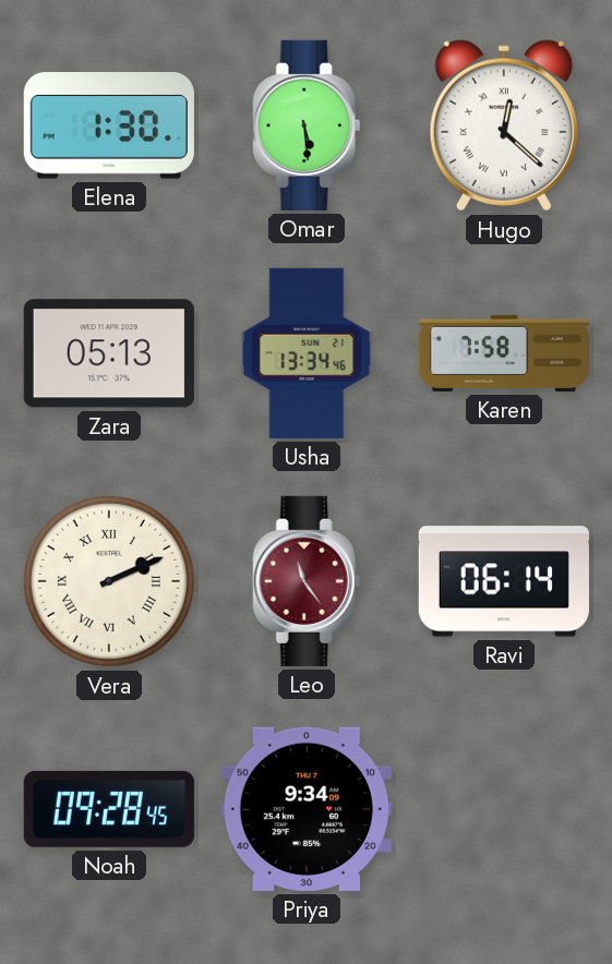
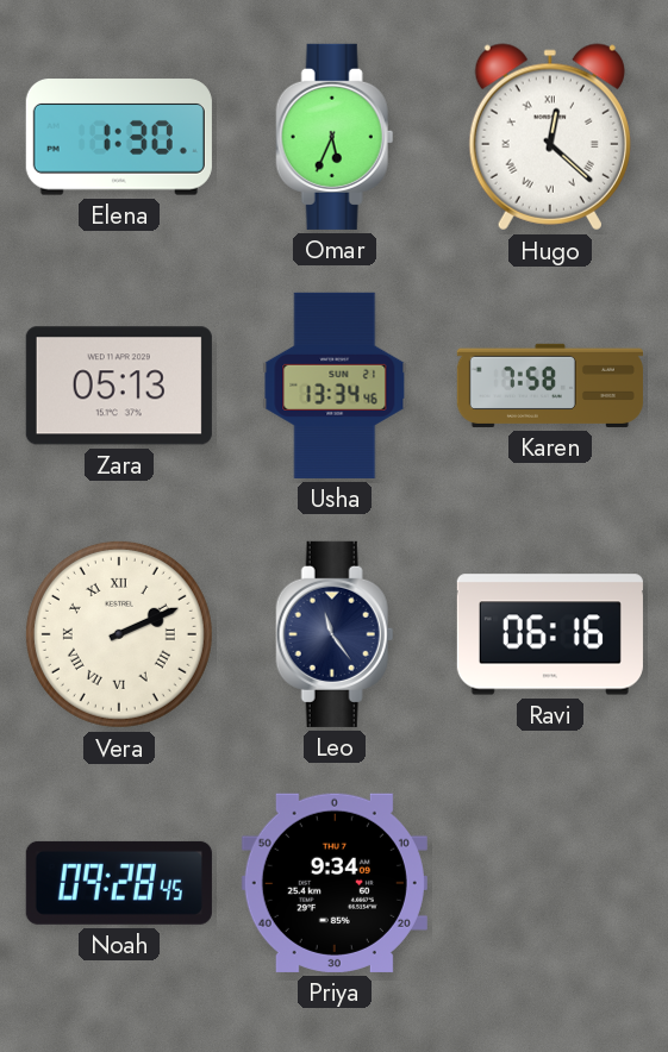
Omar: 5:29 -> 5:34
Leo dial: burgundy -> navy
Ravi: 06:14 -> 06:16
